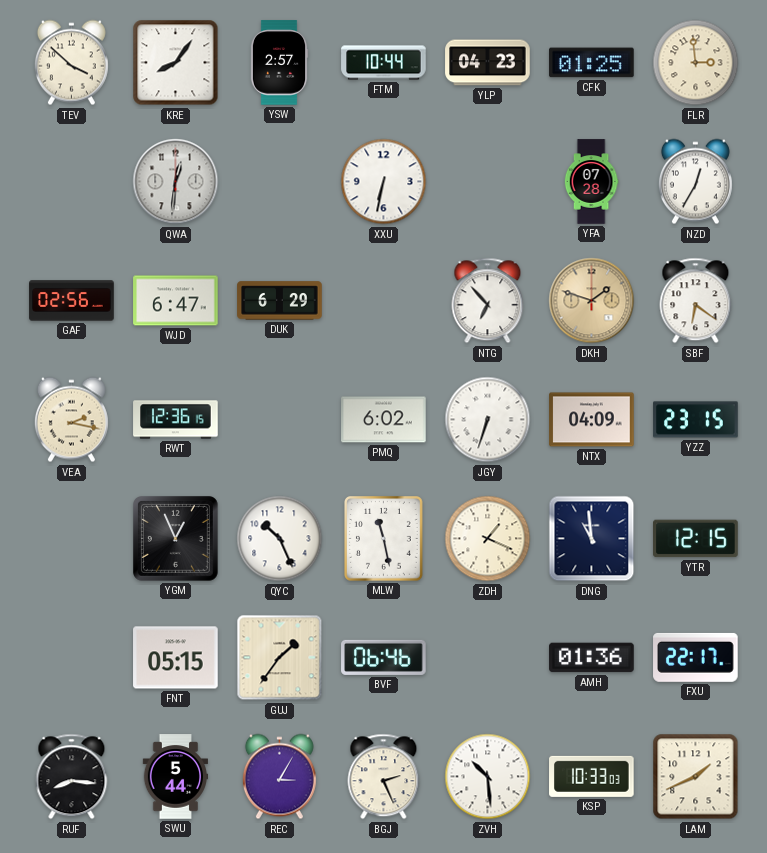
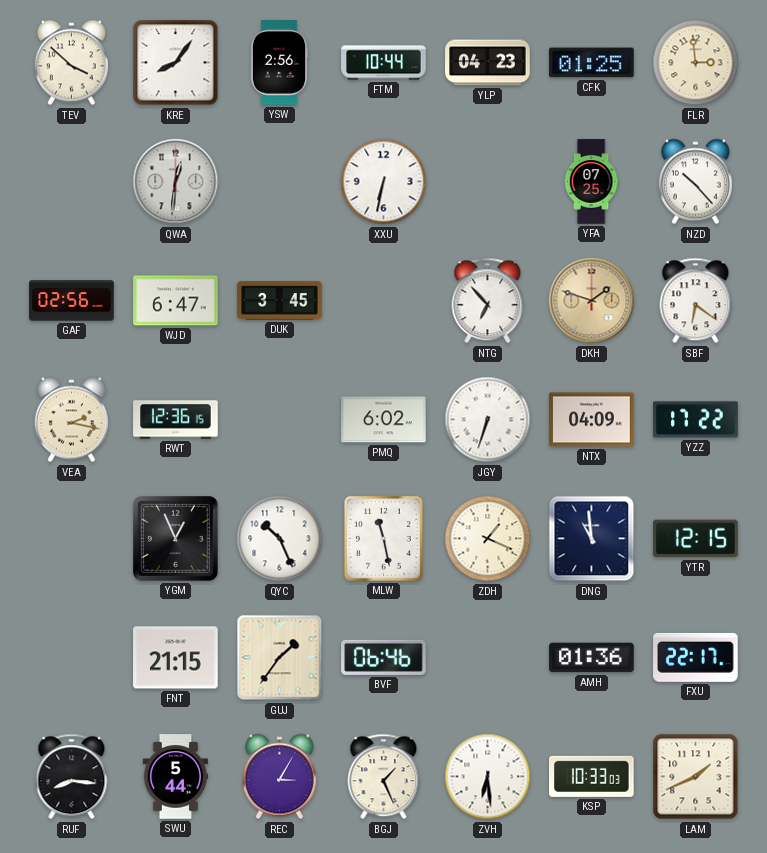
YSW: 2:57 -> 2:56
YFA: 07:28 -> 07:25
NZD: 12:35 -> 10:23
DUK: 6:29 -> 3:45
YZZ: 23:15 -> 17:22
FNT: 05:15 -> 21:15
BGJ: 2:26 -> 1:26
ZVH: 10:29 -> 6:29
